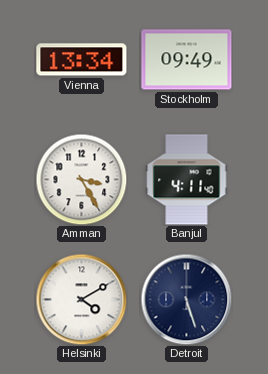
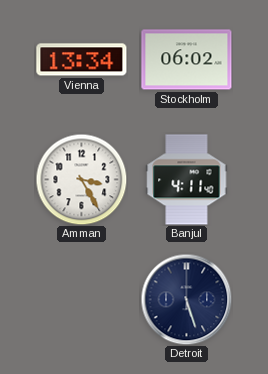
Stockholm: 09:49 -> 06:02
Helsinki: 4:10 -> none
